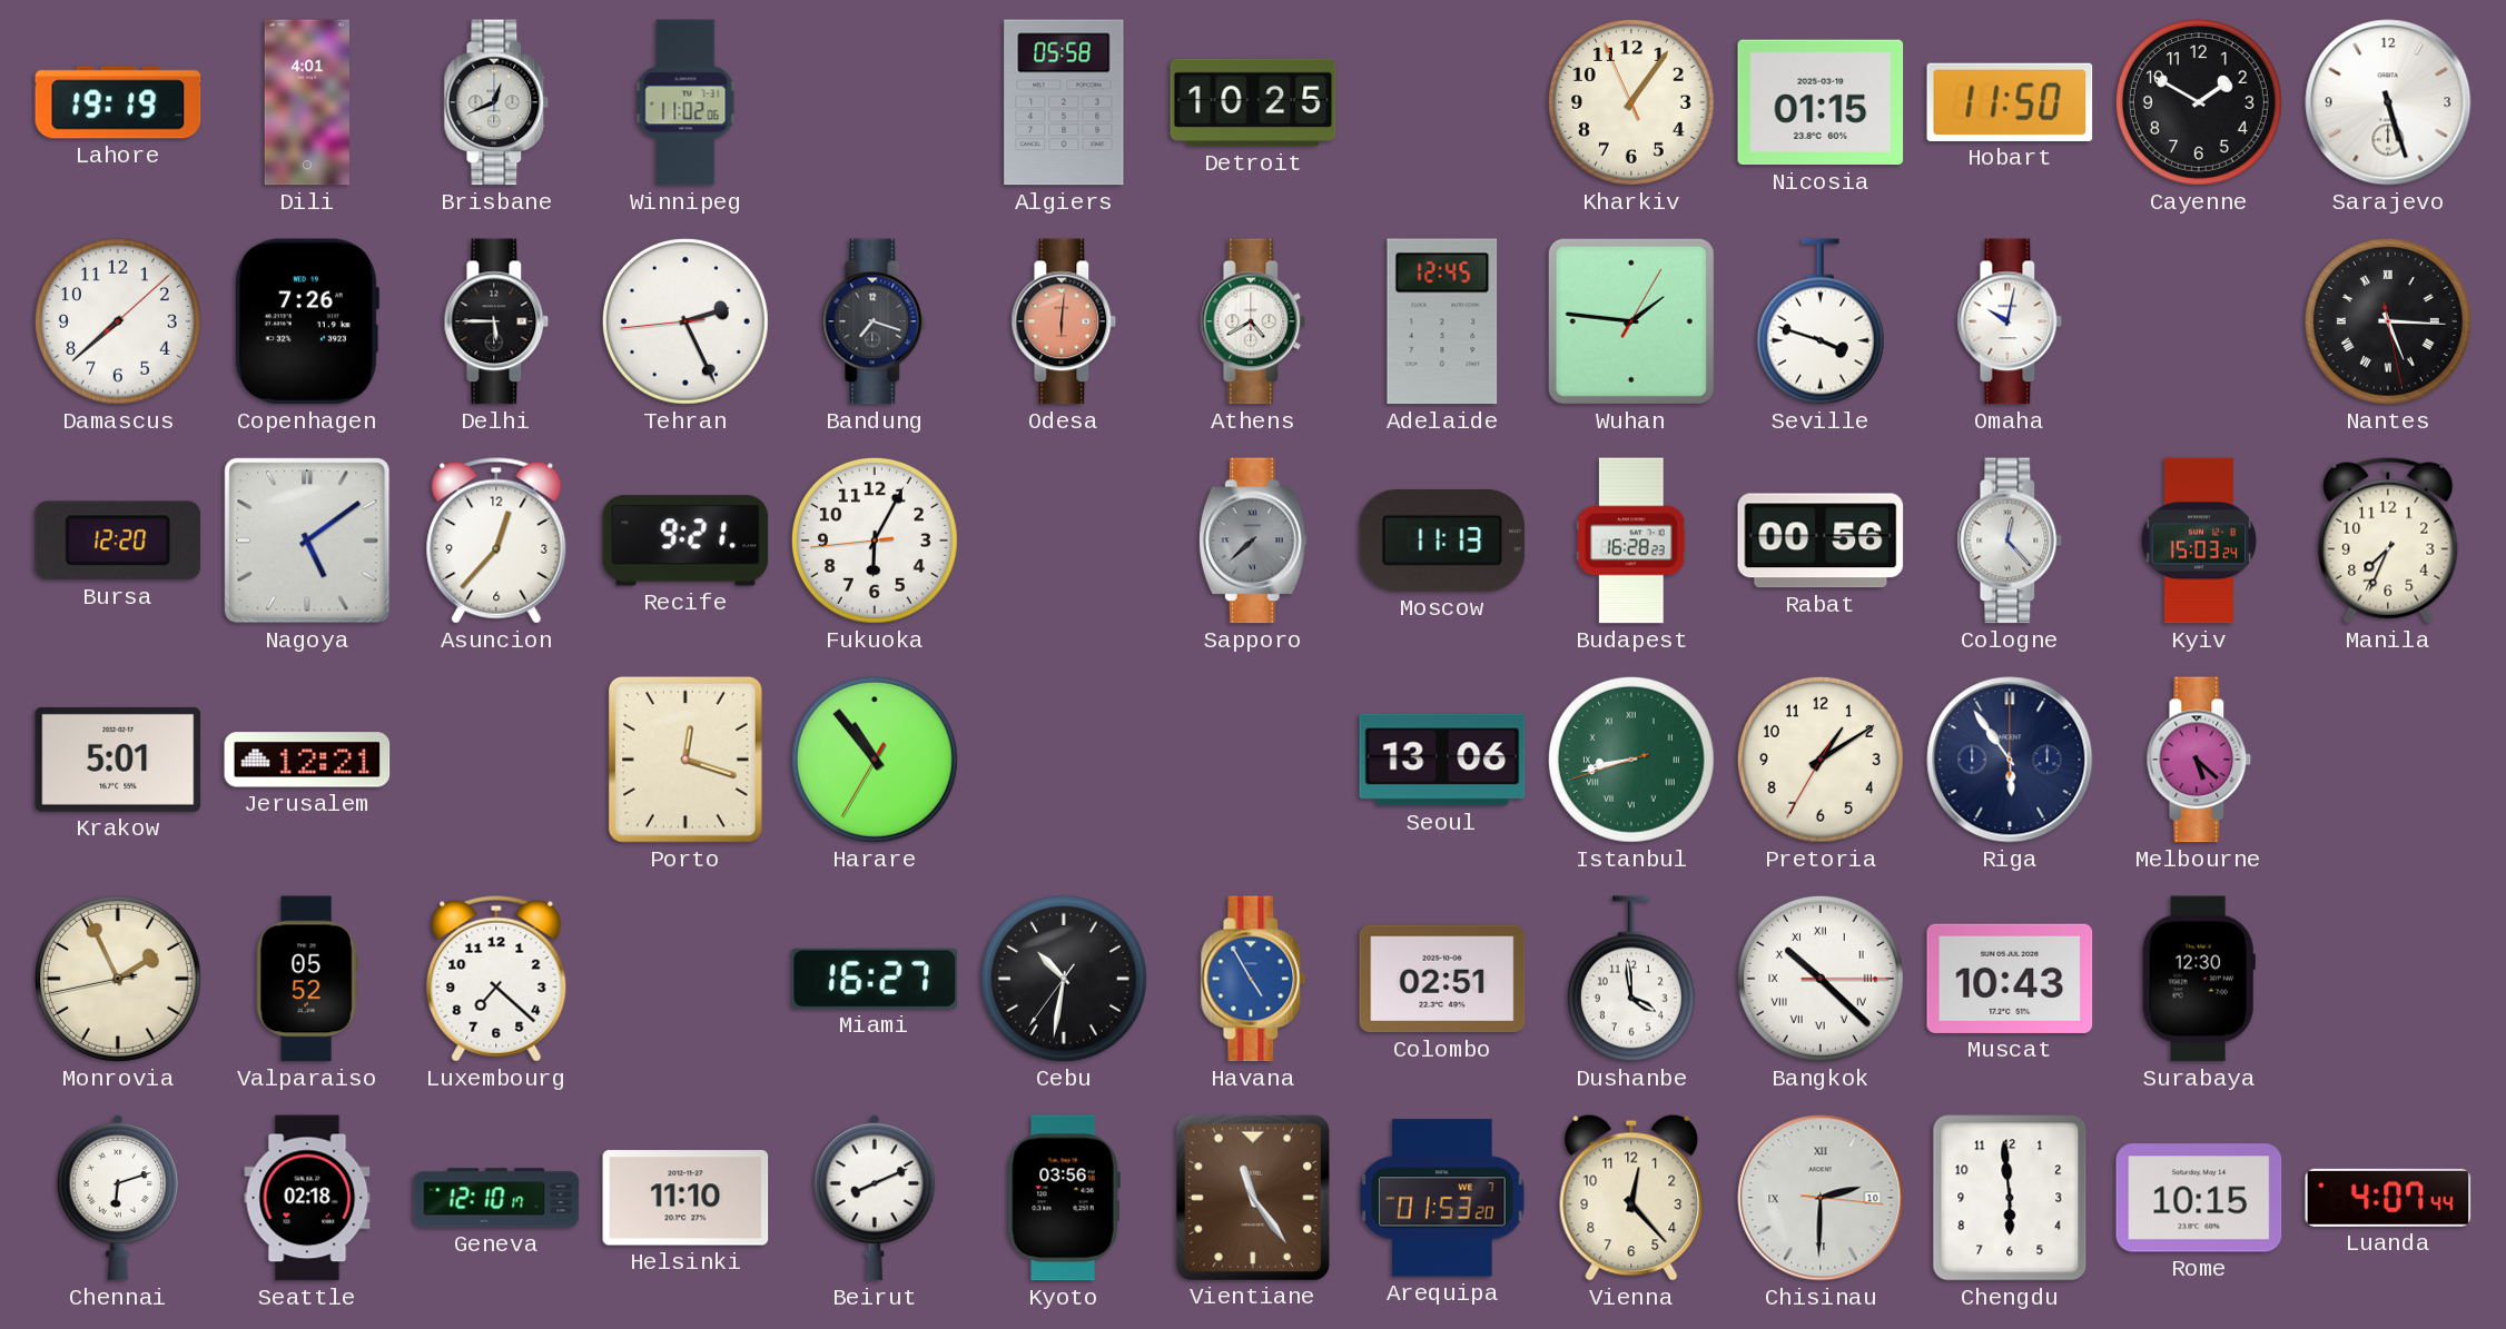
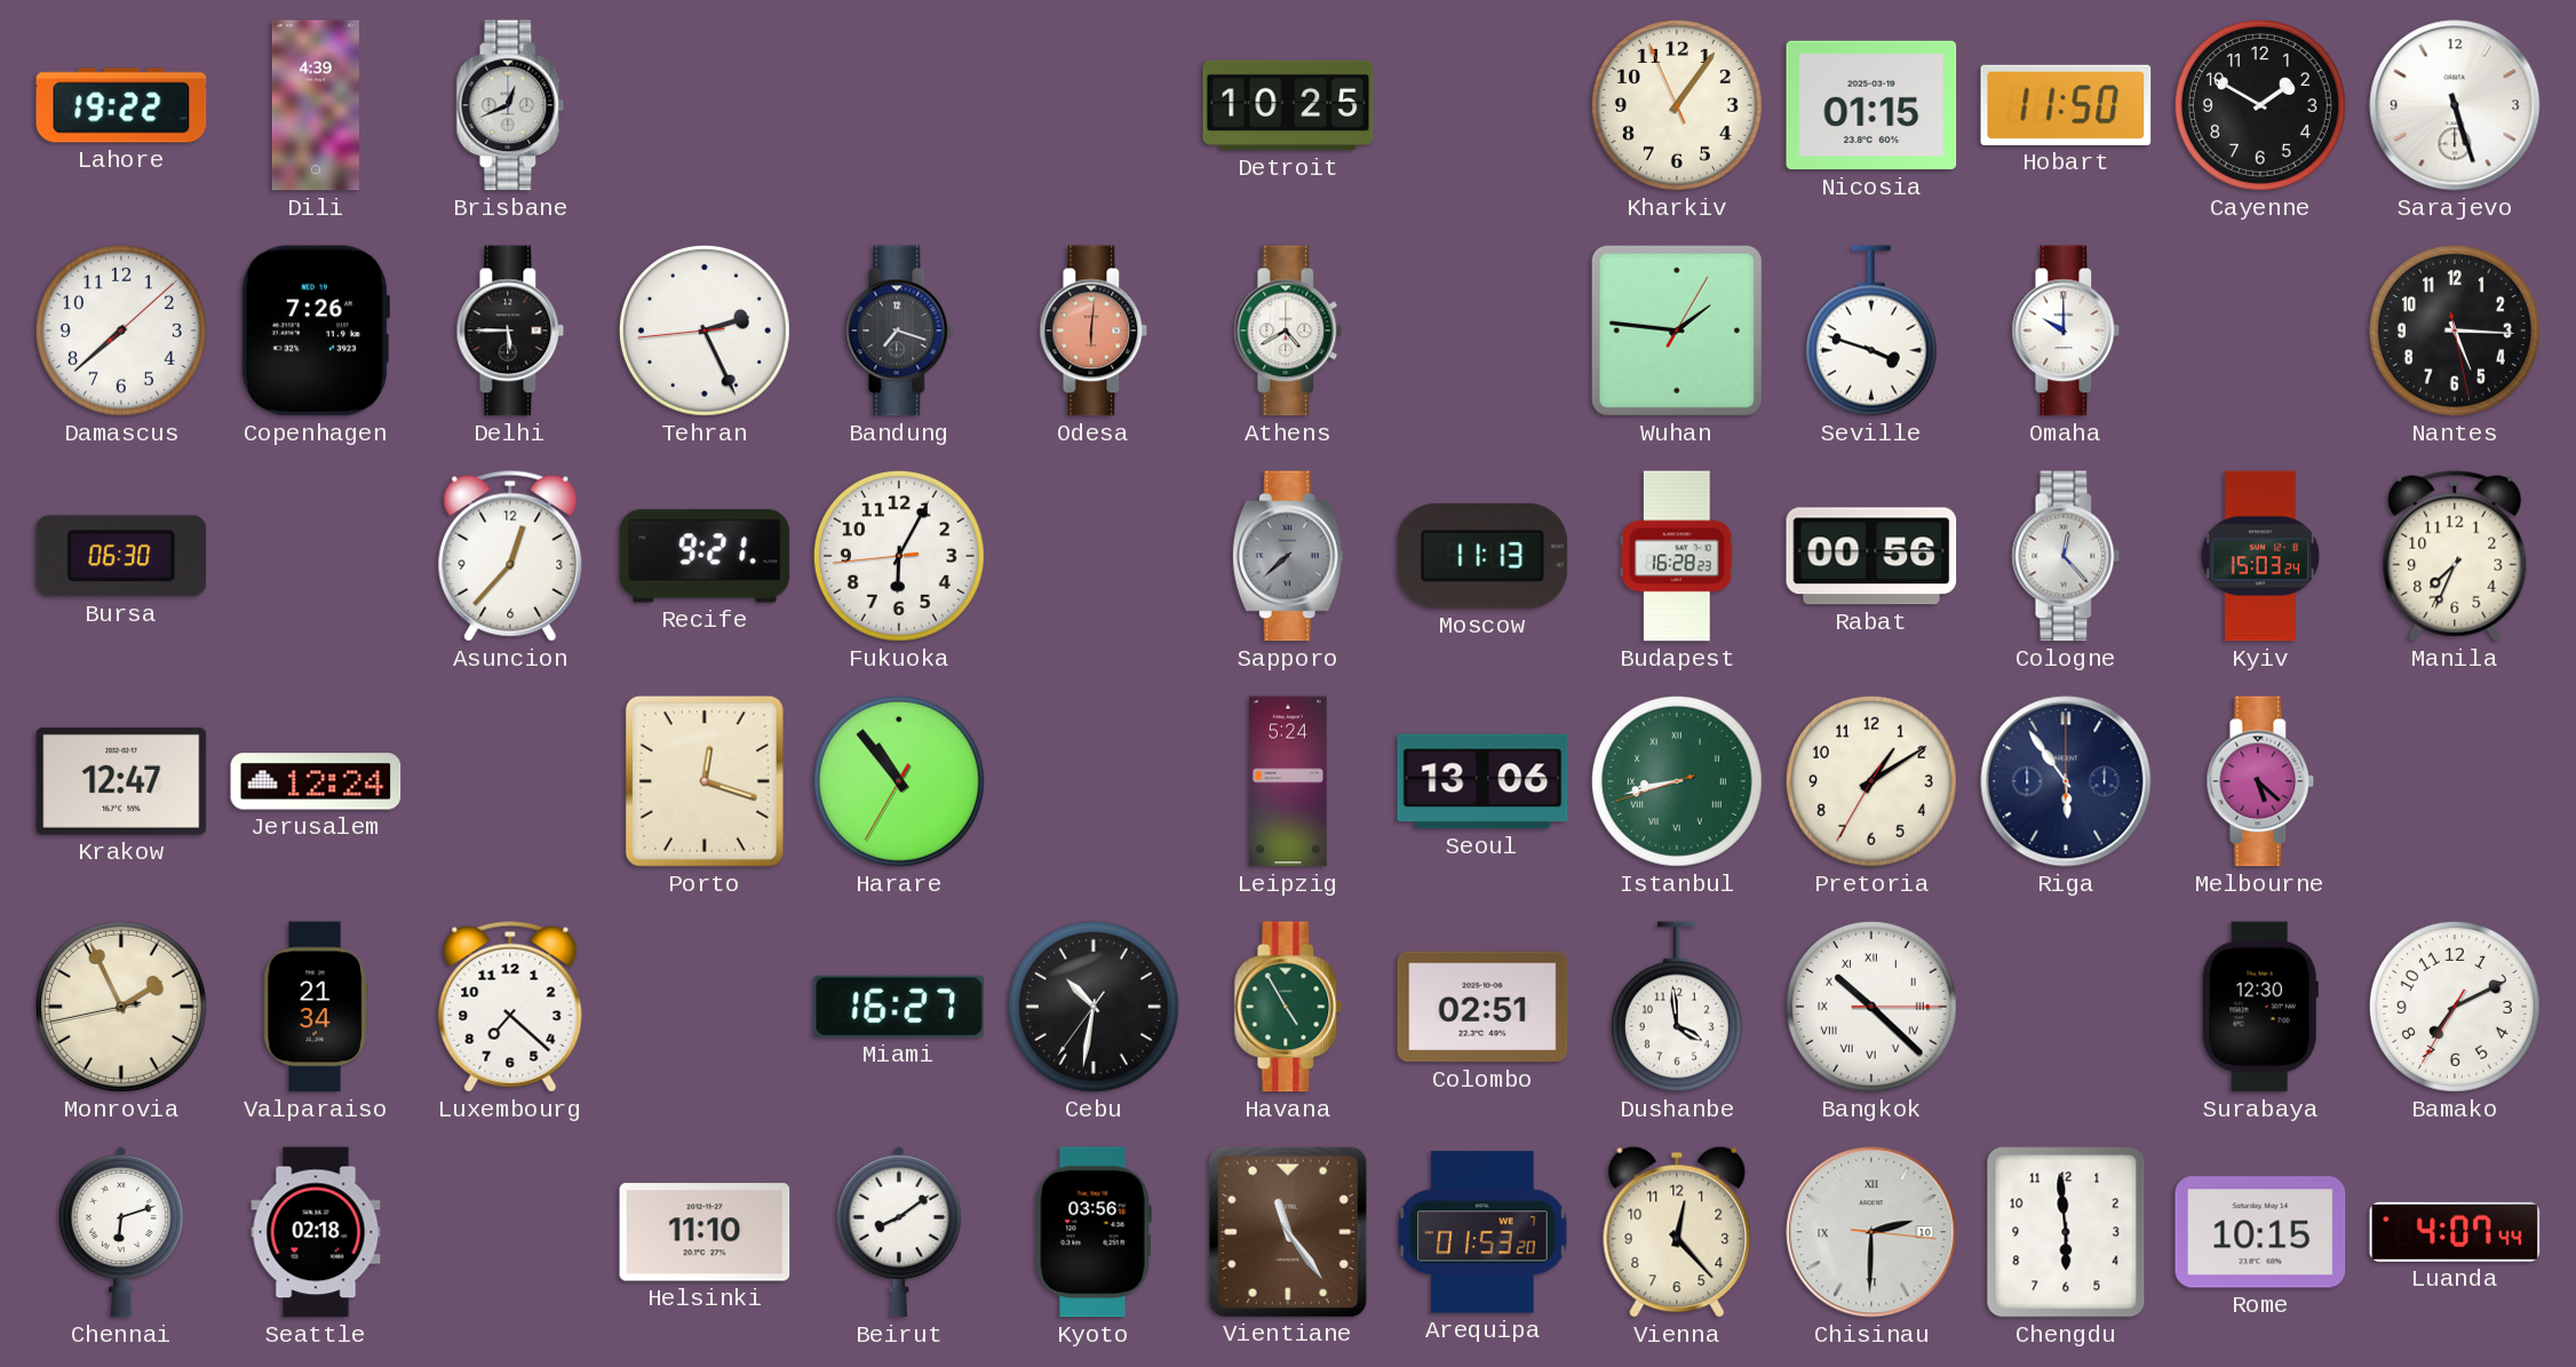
Lahore: 19:19 -> 19:22
Dili: 4:01 -> 4:39
Winnipeg: 11:02 -> none
Algiers: 05:58 -> none
Adelaide: 12:45 -> none
Omaha: 10:02 -> 10:00
Nantes numerals: Roman -> Arabic
Bursa: 12:20 -> 06:30
Nagoya: 5:09 -> none
Krakow: 5:01 -> 12:47
Jerusalem: 12:21 -> 12:24
Leipzig: none -> 5:24
Valparaiso: 05:52 -> 21:34
Havana dial: blue -> green
Muscat: 10:43 -> none
Bamako: none -> 7:10
Geneva: 12:10 -> none
Beirut: 8:11 -> 8:09
